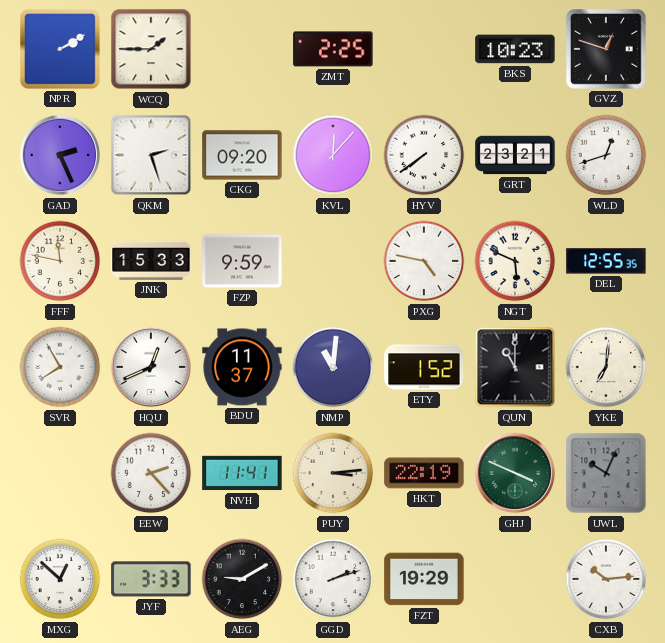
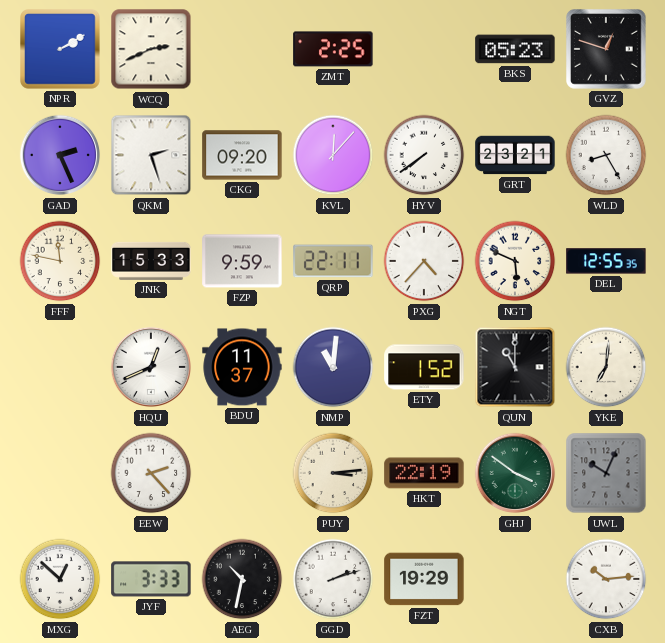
WCQ: 1:45 -> 2:41
BKS: 10:23 -> 05:23
WLD: 12:42 -> 8:25
QRP: none -> 22:11
PXG: 4:47 -> 4:37
SVR: 7:55 -> none
NVH: 11:41 -> none
GHJ: 3:49 -> 3:51
AEG: 9:10 -> 10:32
